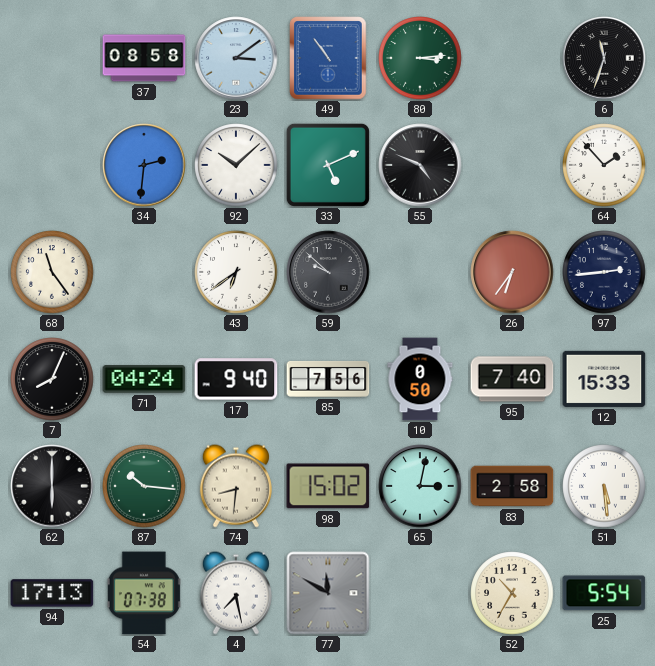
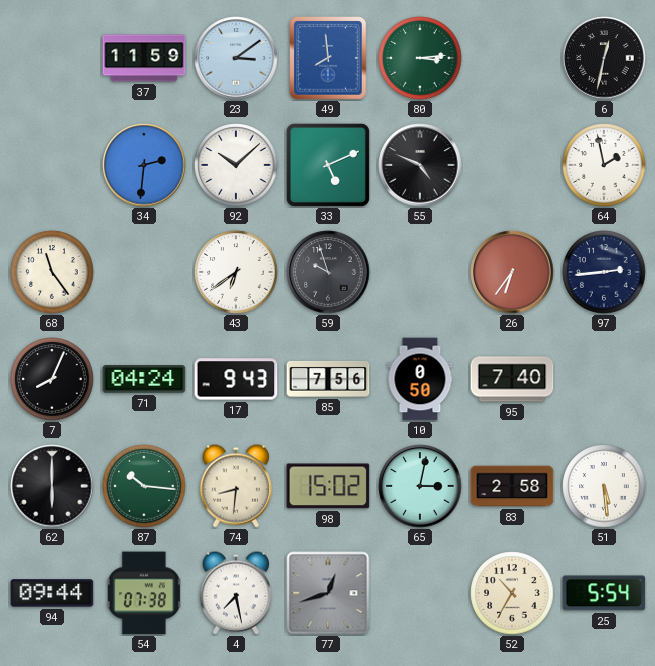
37: 08:58 -> 11:59
49: 10:54 -> 7:59
6: 11:33 -> 12:32
64: 1:53 -> 1:58
59: 9:52 -> 9:57
17: 9:40 -> 9:43
12: 15:33 -> none
94: 17:13 -> 09:44
77: 11:50 -> 12:42
